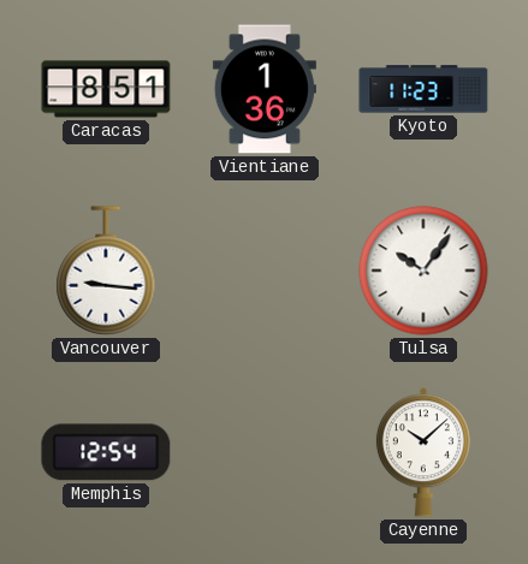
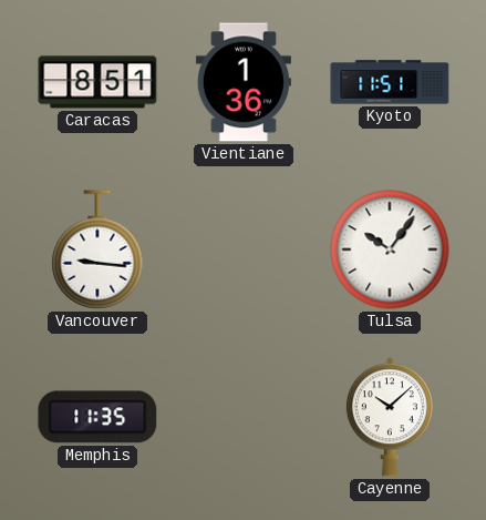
Kyoto: 11:23 -> 11:51
Memphis: 12:54 -> 11:35
